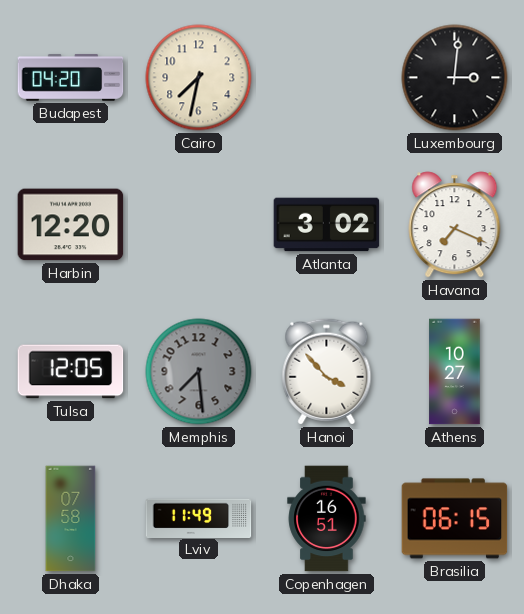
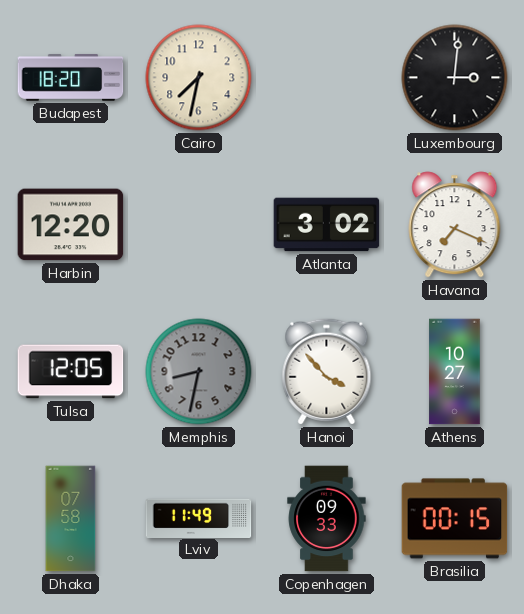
Budapest: 04:20 -> 18:20
Memphis: 7:29 -> 8:32
Copenhagen: 16:51 -> 09:33
Brasilia: 06:15 -> 00:15
